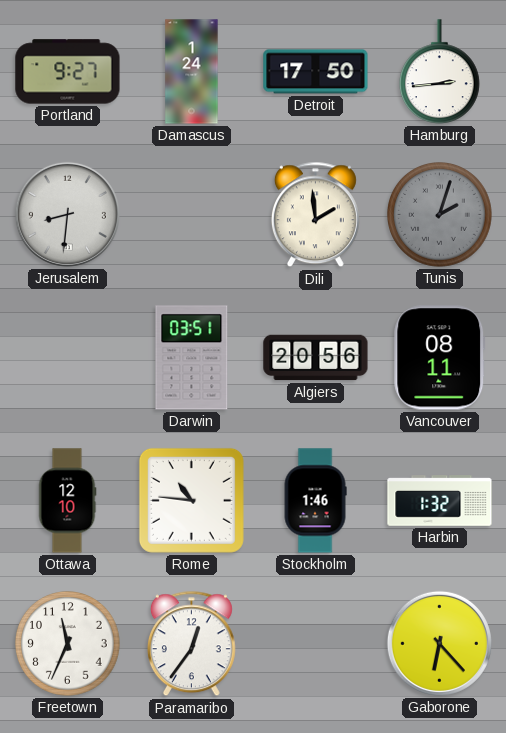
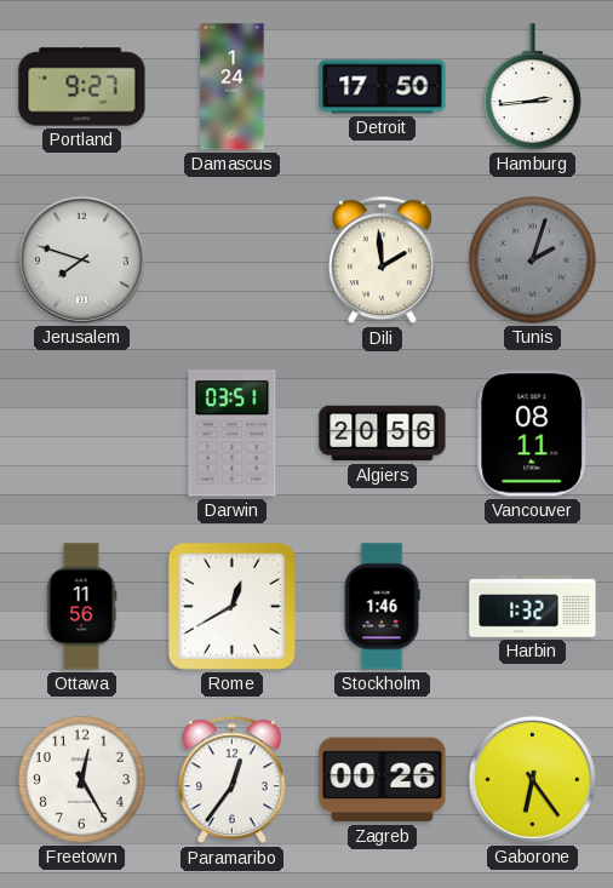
Jerusalem: 8:31 -> 7:48
Ottawa: 12:10 -> 11:56
Rome: 10:46 -> 12:40
Freetown: 11:34 -> 12:25
Zagreb: none -> 00:26
Gaborone: 6:23 -> 6:24
